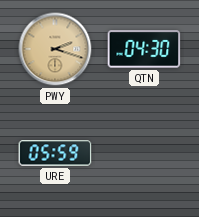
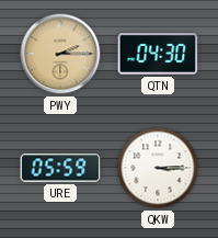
PWY: 2:18 -> 2:15
QKW: none -> 3:15
